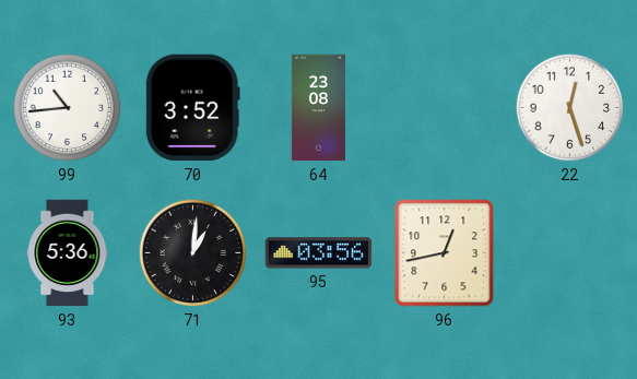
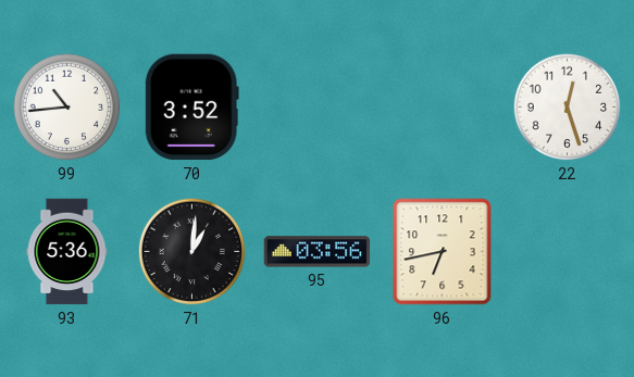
64: 23:08 -> none
96: 12:43 -> 6:43
